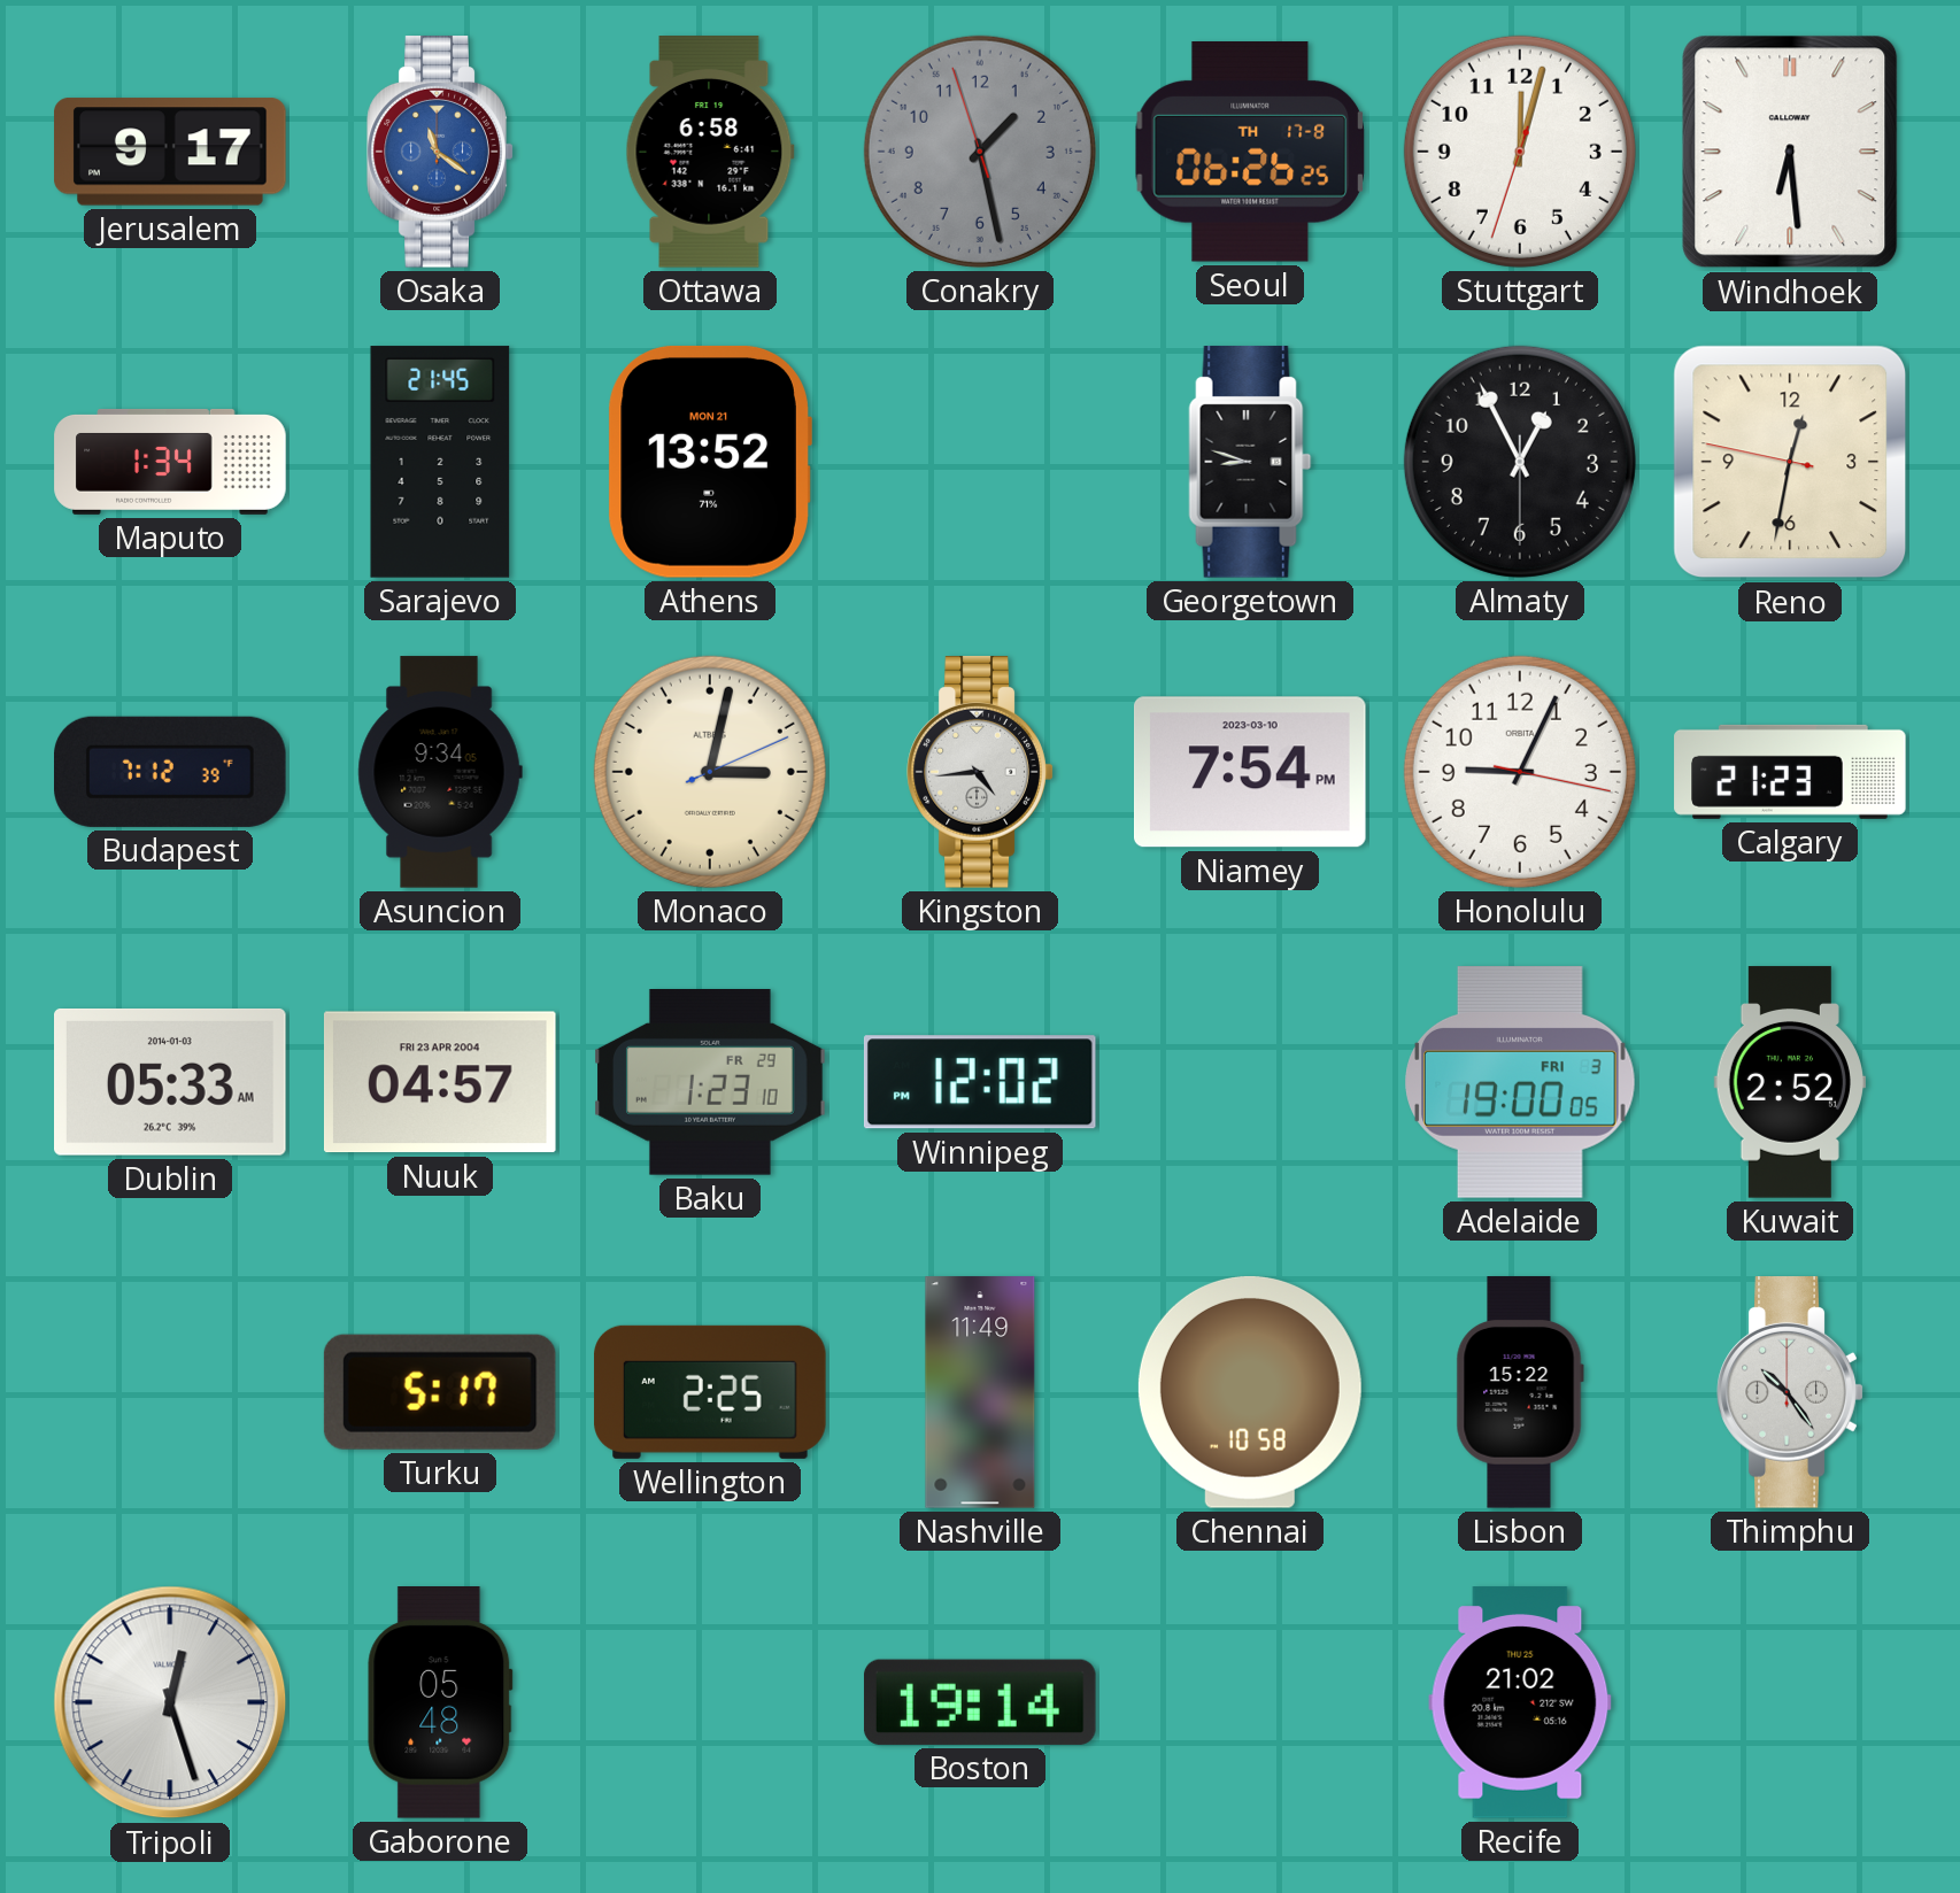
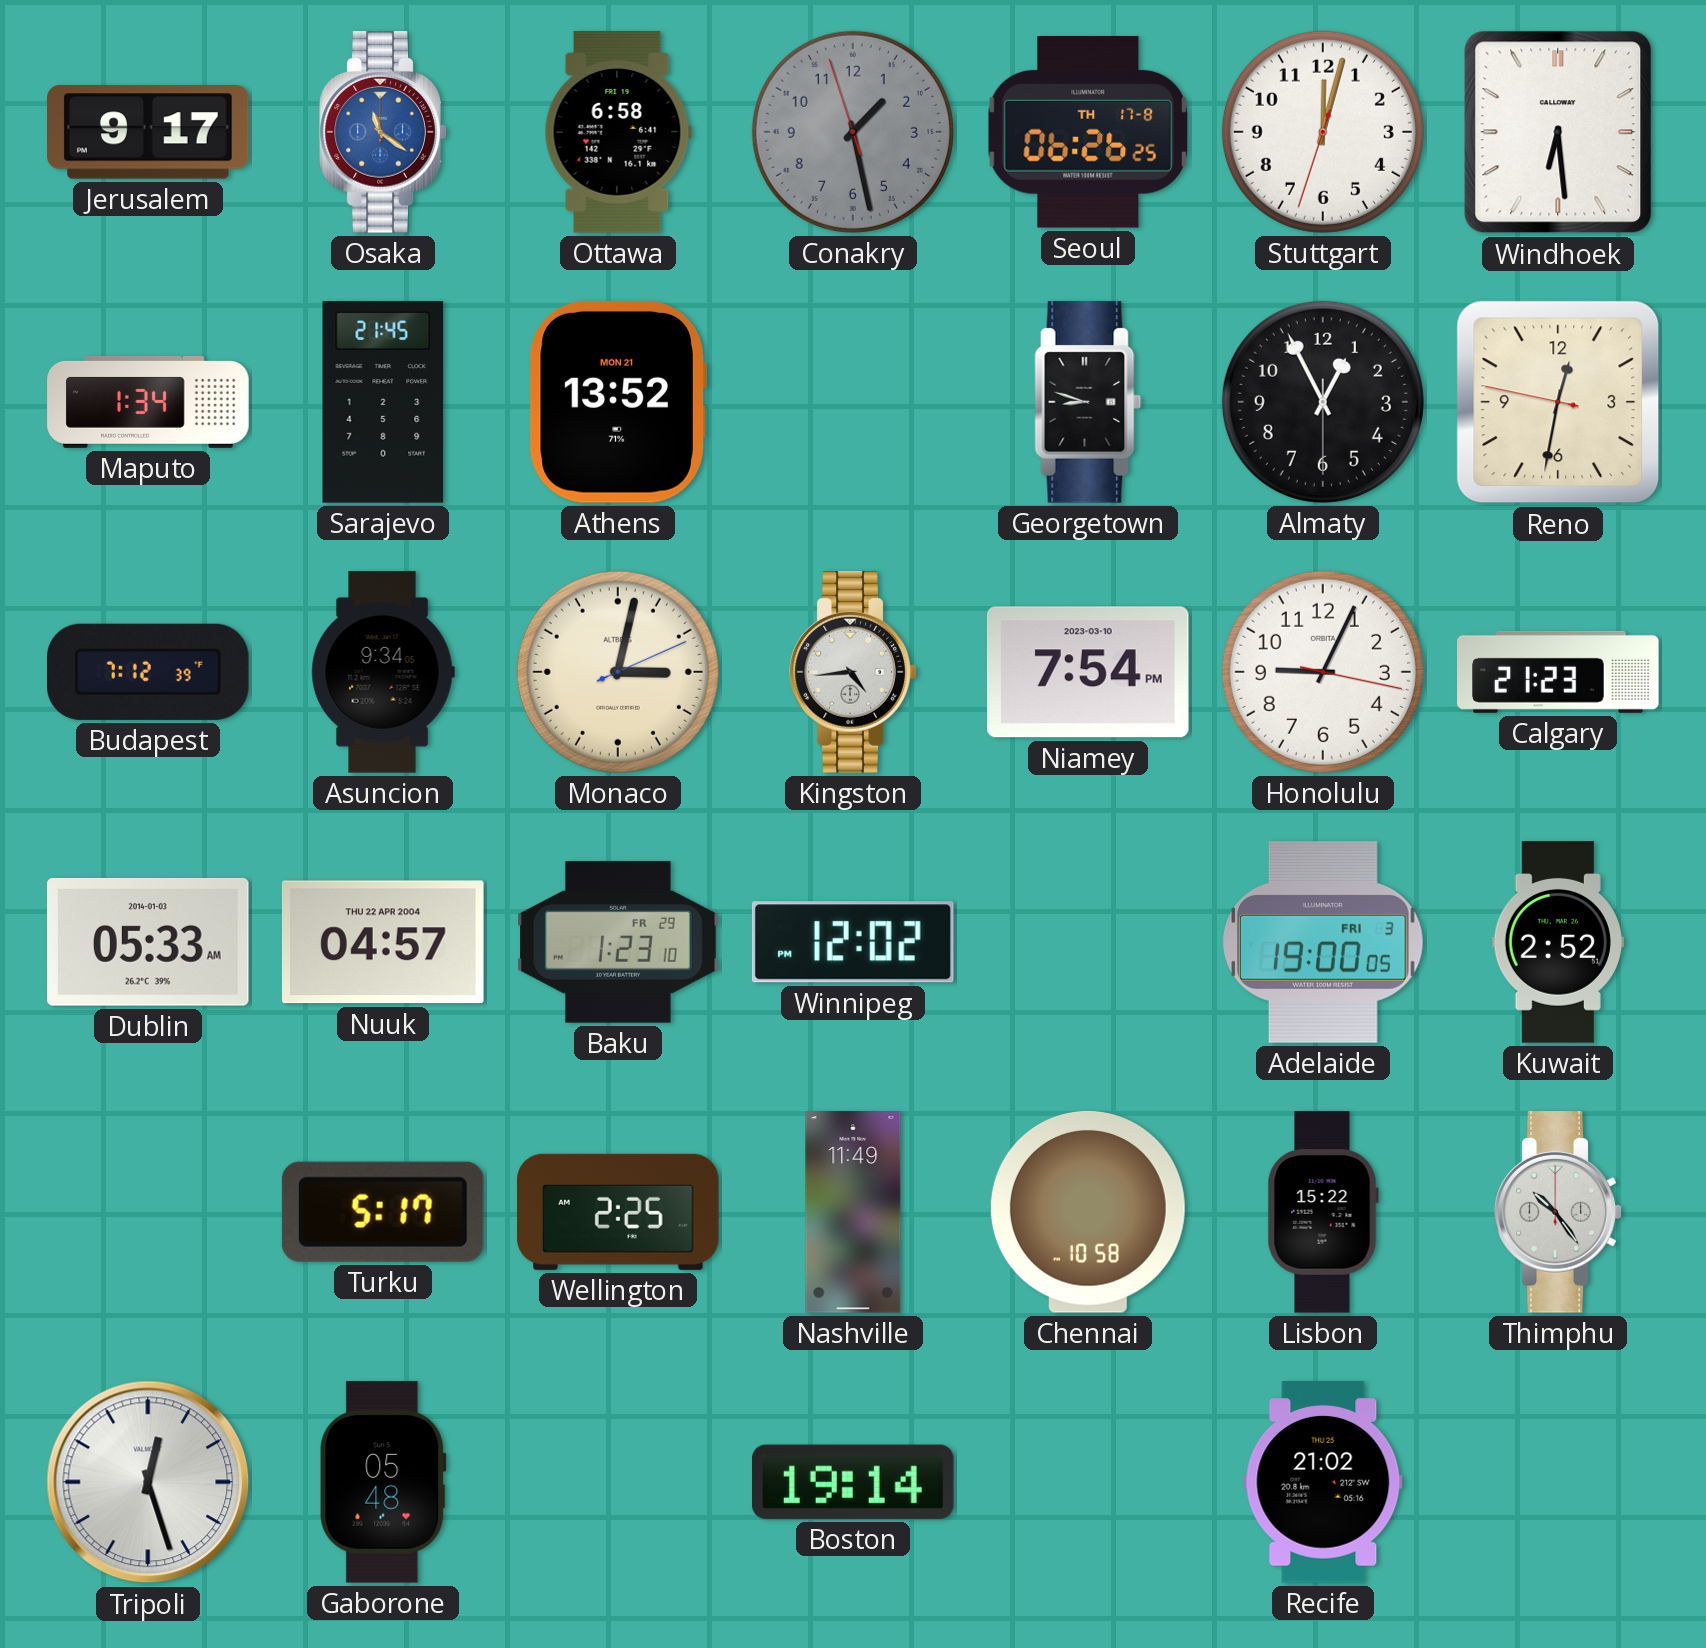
Nuuk date: FRI 23 APR 2004 -> THU 22 APR 2004
